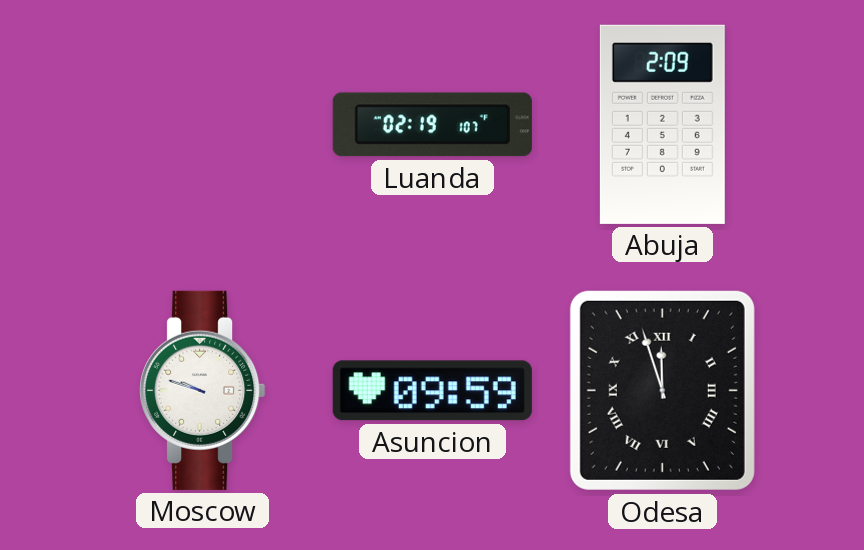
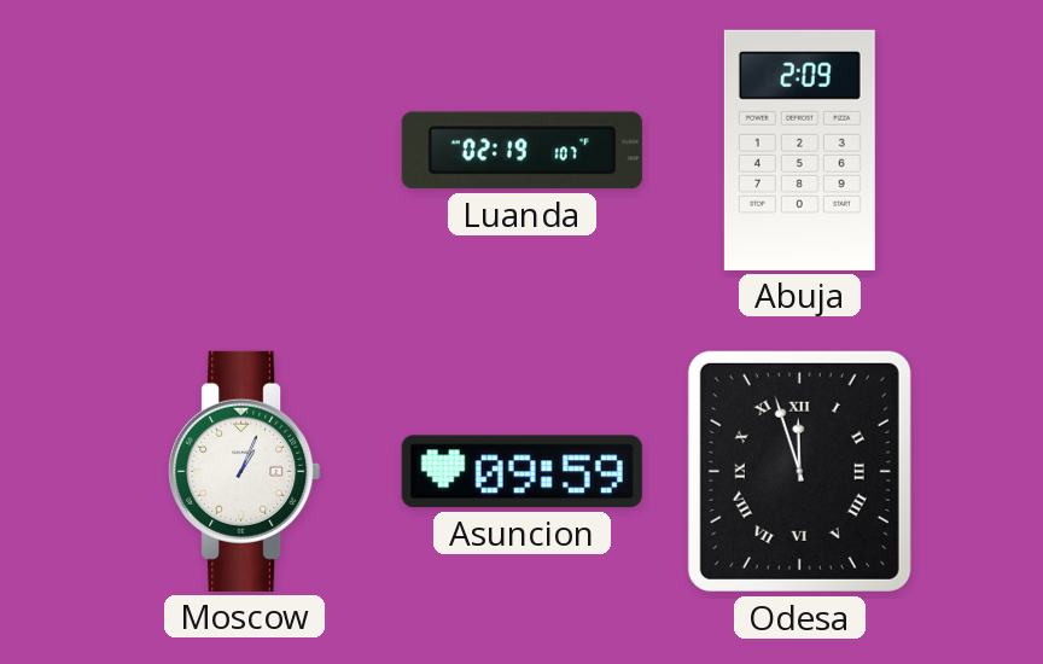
Moscow: 9:48 -> 1:04
